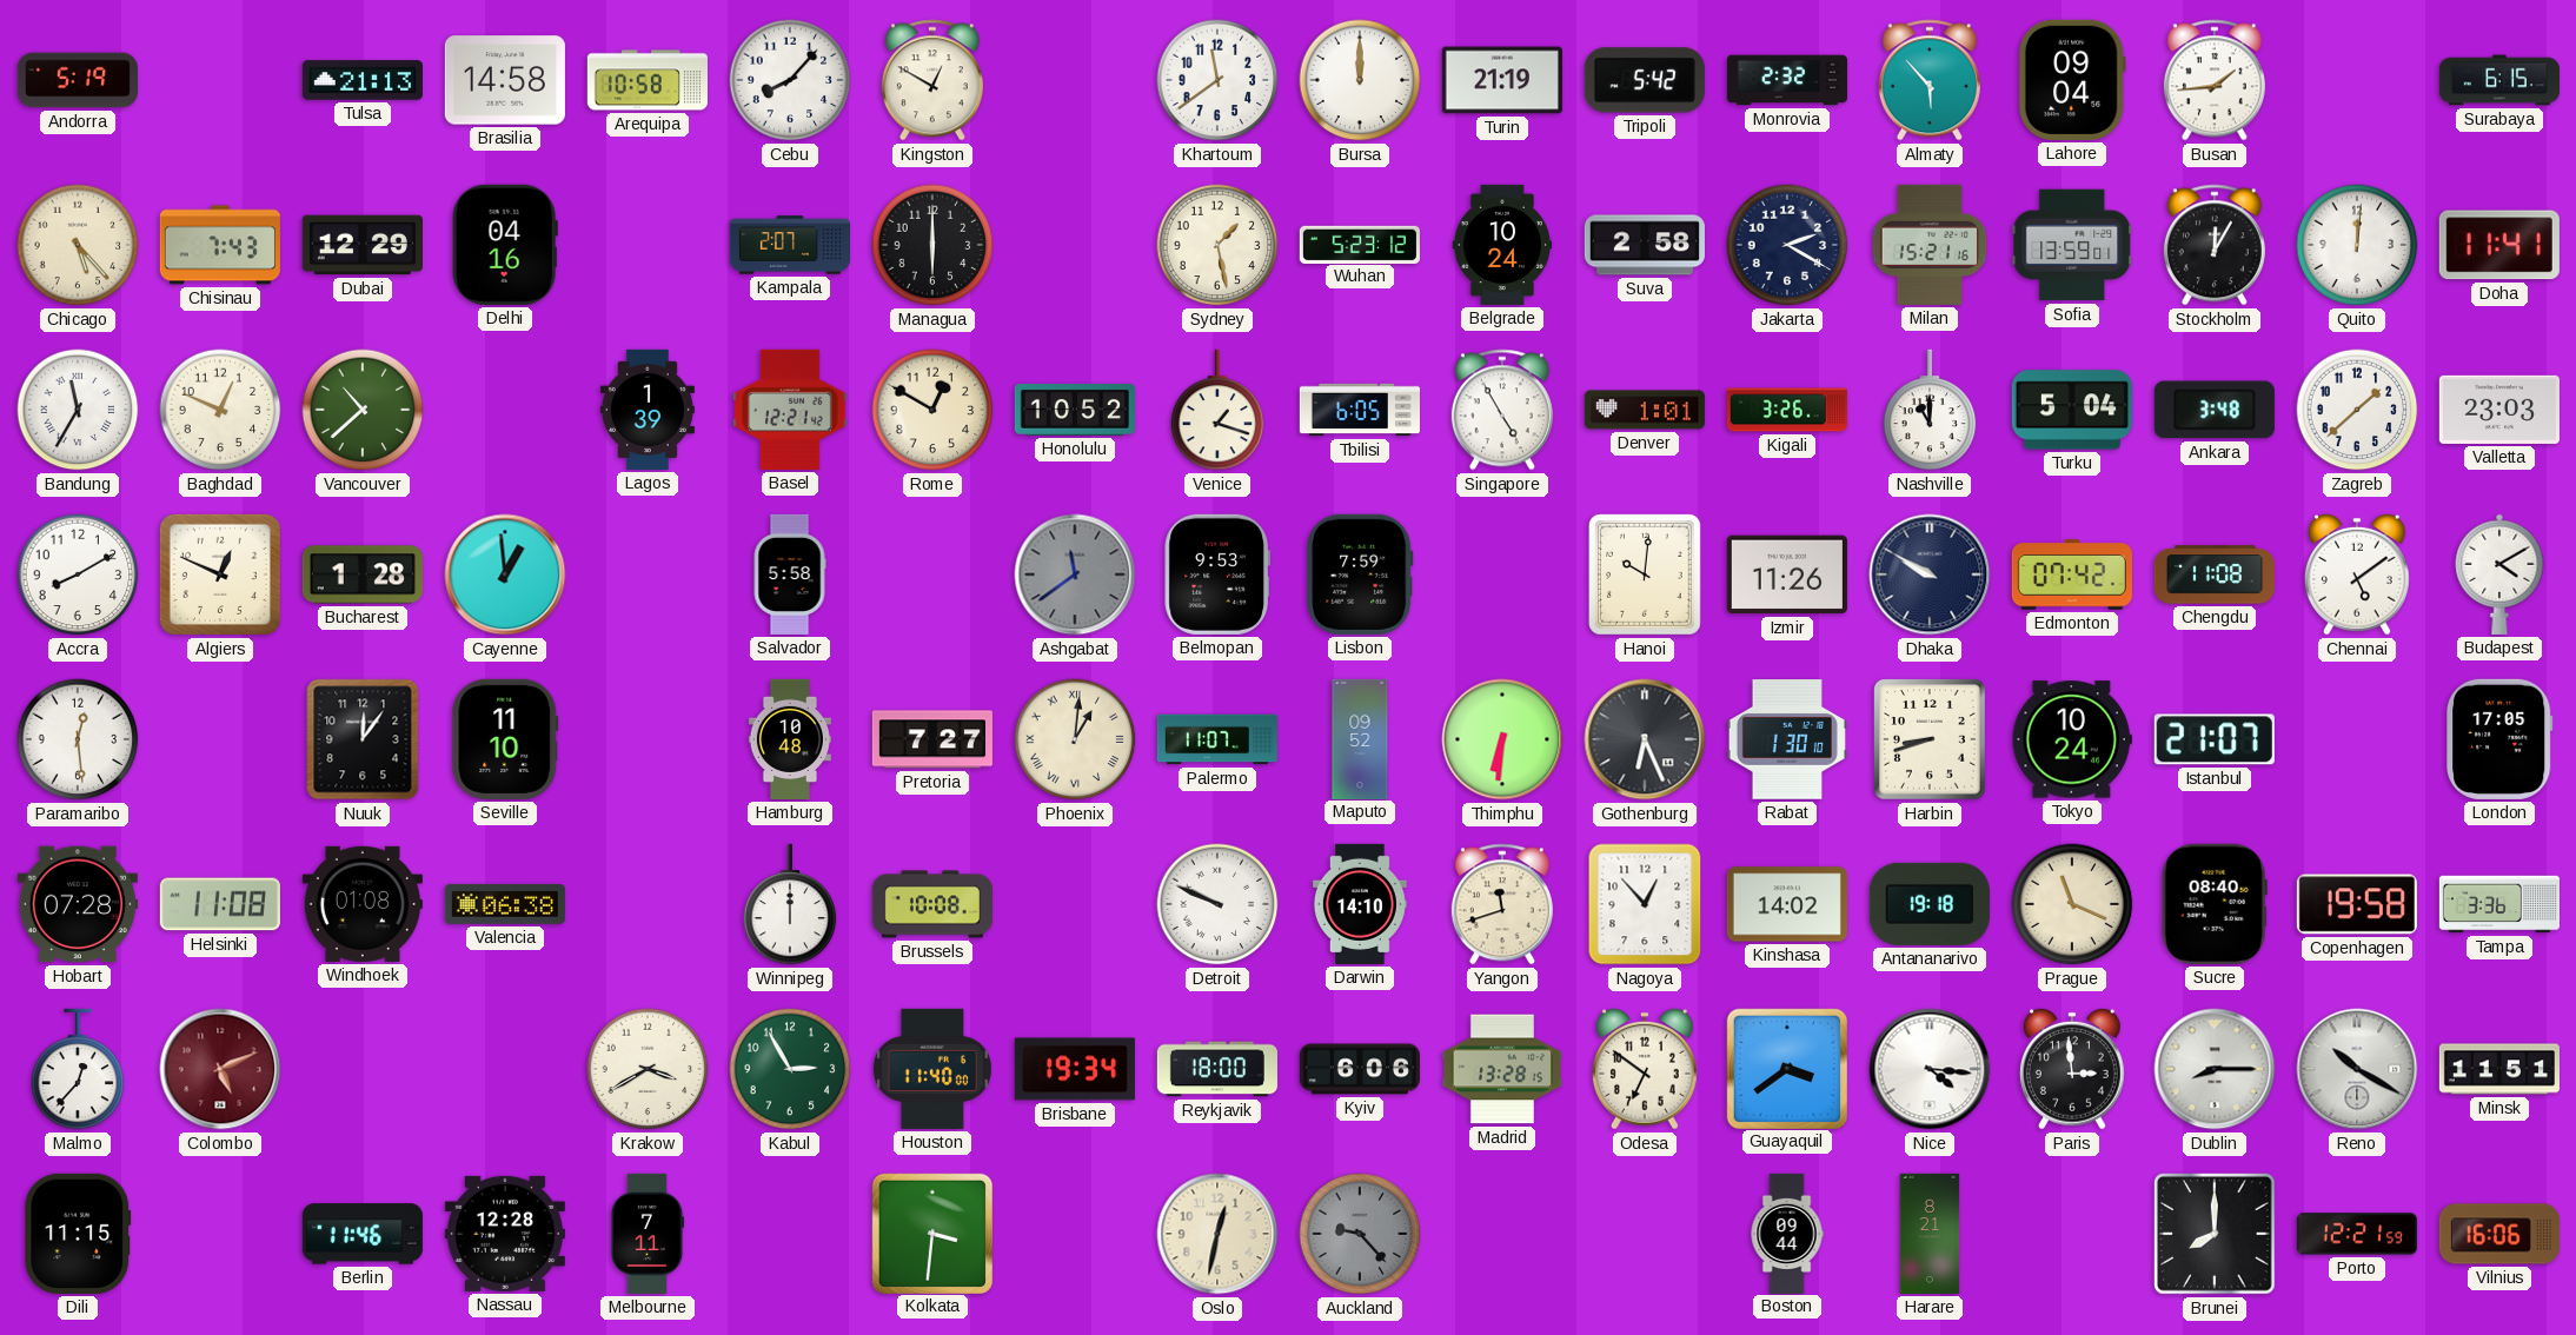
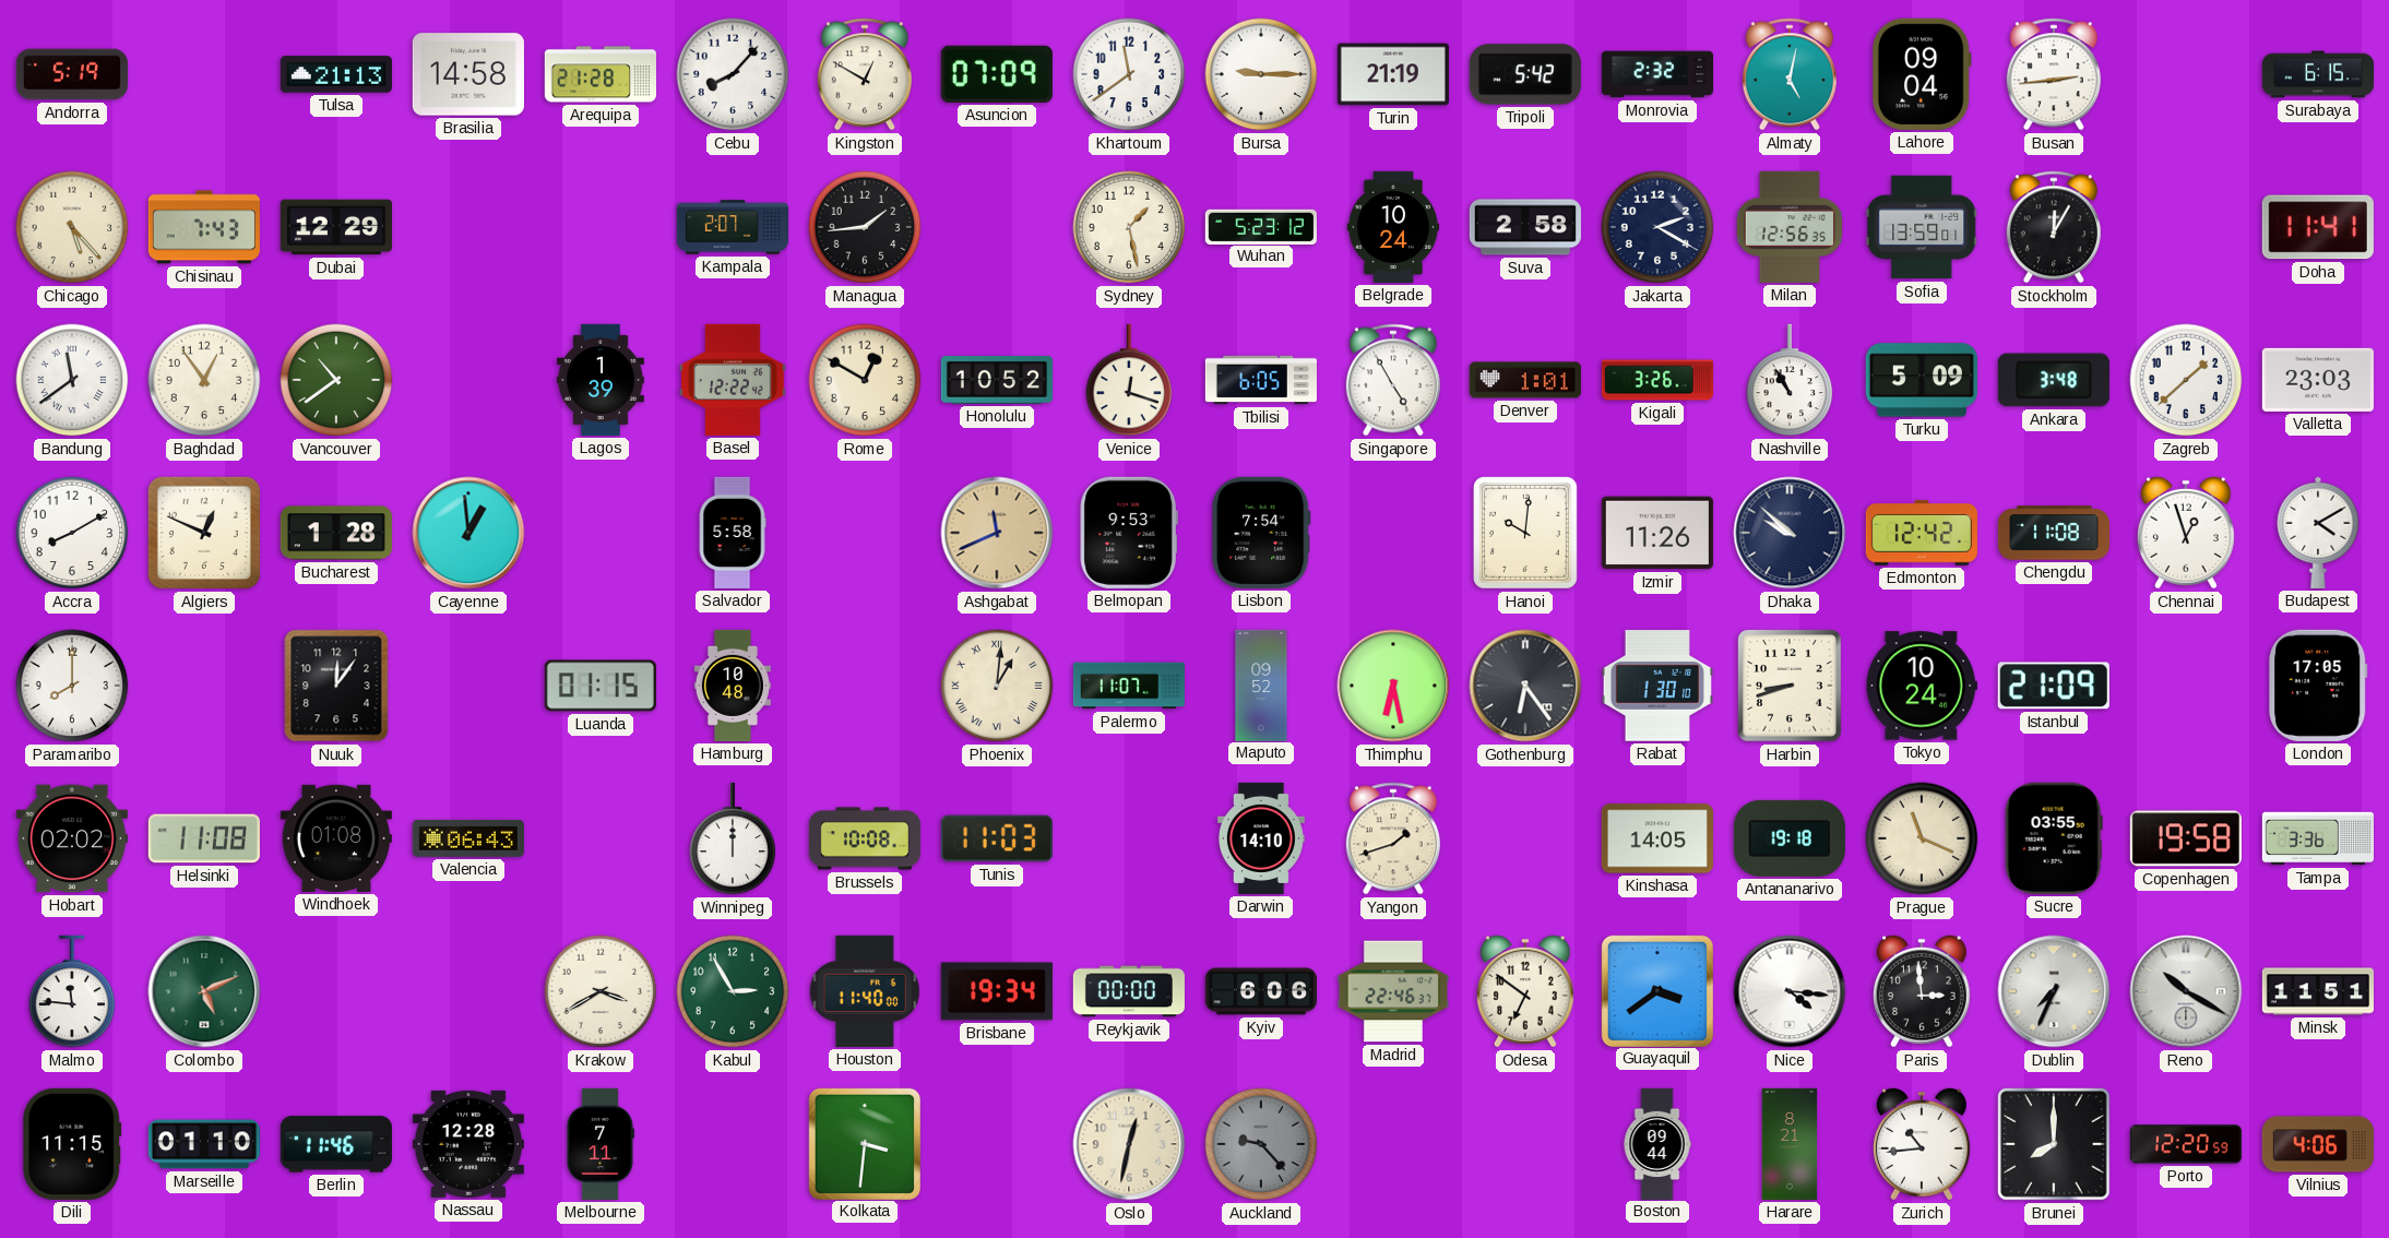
Arequipa: 10:58 -> 21:28
Asuncion: none -> 07:09
Bursa: 12:00 -> 9:15
Almaty: 5:53 -> 5:02
Busan: 1:44 -> 2:44
Delhi: 04:16 -> none
Managua: 6:00 -> 1:44
Milan: 15:21 -> 12:56
Quito: 12:01 -> none
Bandung: 11:35 -> 11:39
Baghdad: 12:49 -> 12:54
Vancouver: 10:38 -> 10:39
Basel: 12:21 -> 12:22
Venice: 1:18 -> 12:18
Nashville: 11:00 -> 10:55
Turku: 5:04 -> 5:09
Ashgabat: 11:39 -> 11:41
Ashgabat dial: grey -> champagne
Lisbon: 7:59 -> 7:54
Dhaka: 9:50 -> 9:52
Edmonton: 07:42 -> 12:42
Chennai: 5:09 -> 12:57
Paramaribo: 12:29 -> 8:00
Seville: 11:10 -> none
Luanda: none -> 01:15
Pretoria: 7:27 -> none
Thimphu: 6:31 -> 6:28
Gothenburg: 6:26 -> 6:24
Istanbul: 21:07 -> 21:09
Hobart: 07:28 -> 02:02
Valencia: 06:38 -> 06:43
Tunis: none -> 11:03
Detroit: 9:49 -> none
Yangon: 11:42 -> 1:42
Nagoya: 12:53 -> none
Kinshasa: 14:02 -> 14:05
Sucre: 08:40 -> 03:55
Malmo: 12:37 -> 11:46
Colombo dial: burgundy -> green
Reykjavik: 18:00 -> 00:00
Madrid: 13:28 -> 22:46
Dublin: 8:15 -> 7:34
Marseille: none -> 01:10
Zurich: none -> 10:44
Porto: 12:21 -> 12:20
Vilnius: 16:06 -> 4:06
